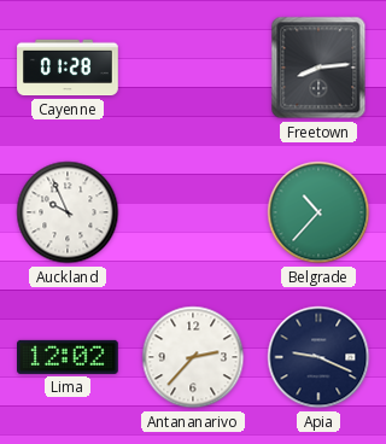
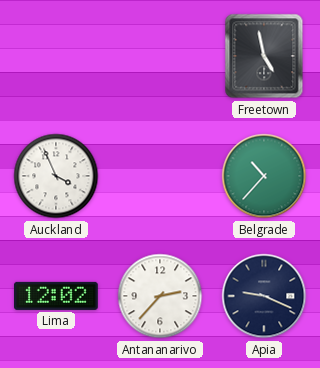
Cayenne: 01:28 -> none
Freetown: 8:14 -> 4:58
Auckland: 9:56 -> 3:56
